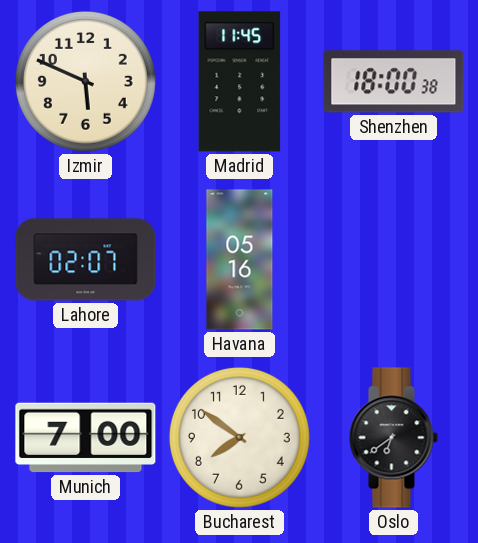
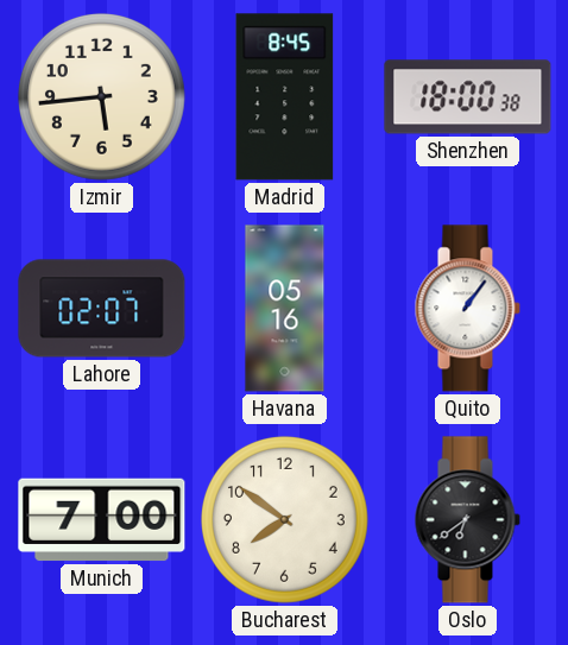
Izmir: 5:49 -> 5:44
Madrid: 11:45 -> 8:45
Quito: none -> 1:06
